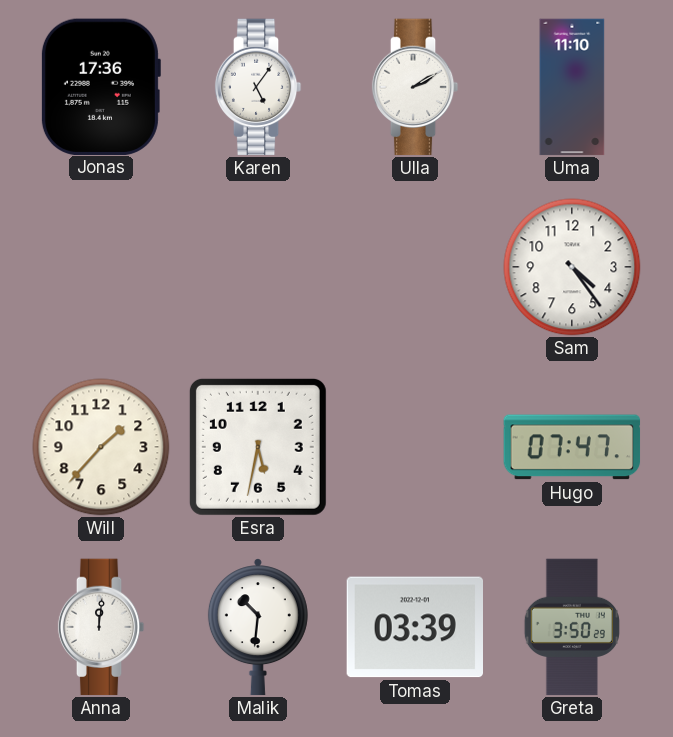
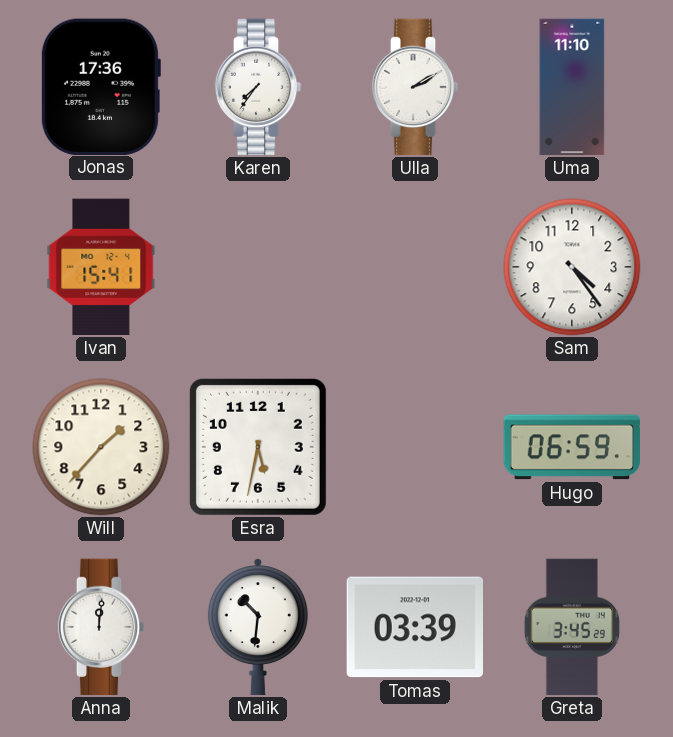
Karen: 5:06 -> 7:36
Ivan: none -> 15:41
Hugo: 07:47 -> 06:59
Greta: 3:50 -> 3:45
